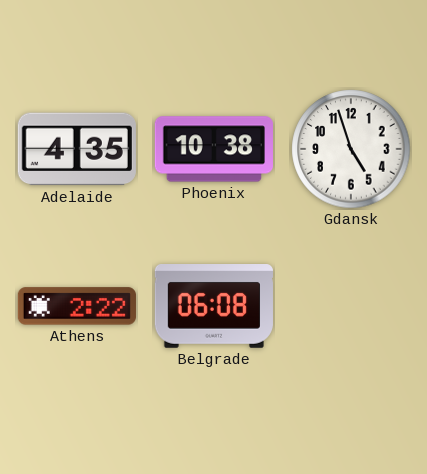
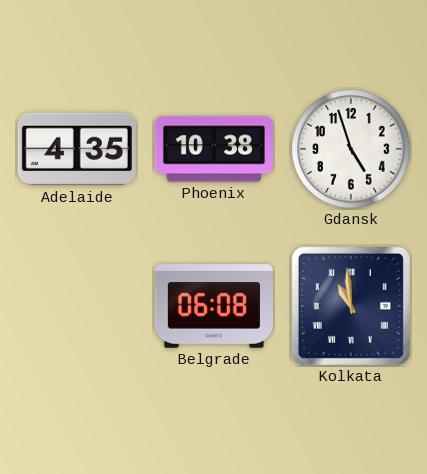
Athens: 2:22 -> none
Kolkata: none -> 10:59
